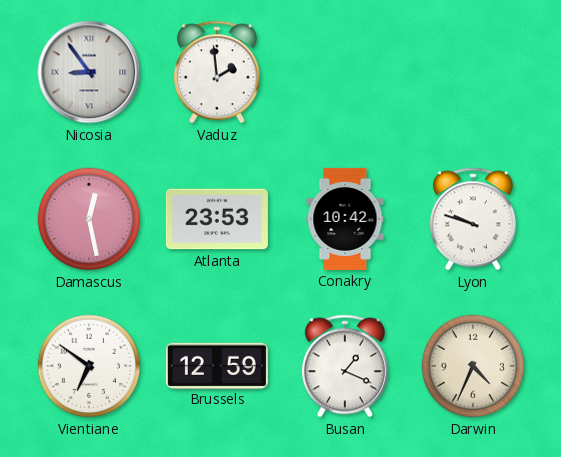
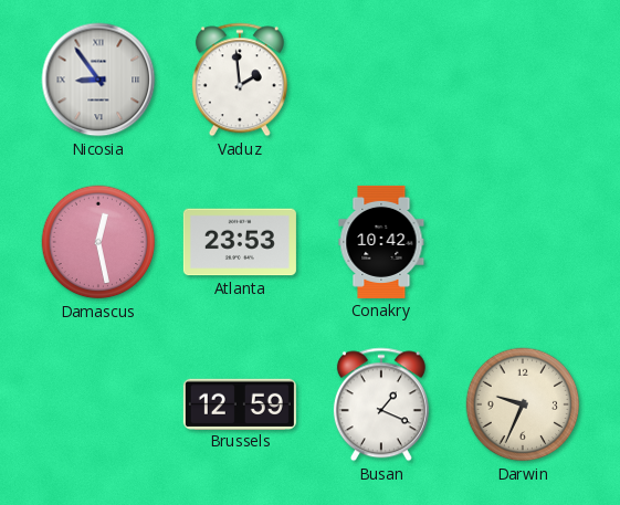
Lyon: 9:48 -> none
Vientiane: 6:51 -> none
Darwin: 4:34 -> 9:34
